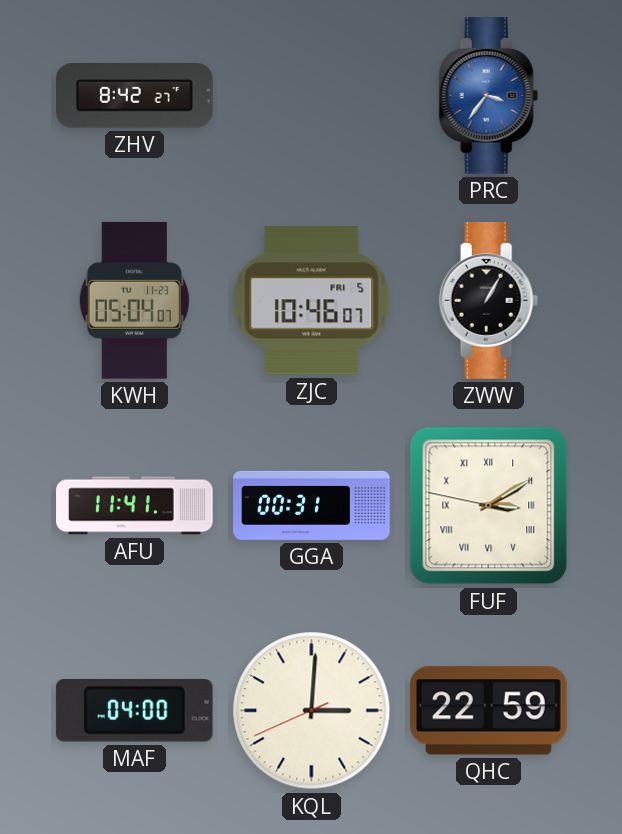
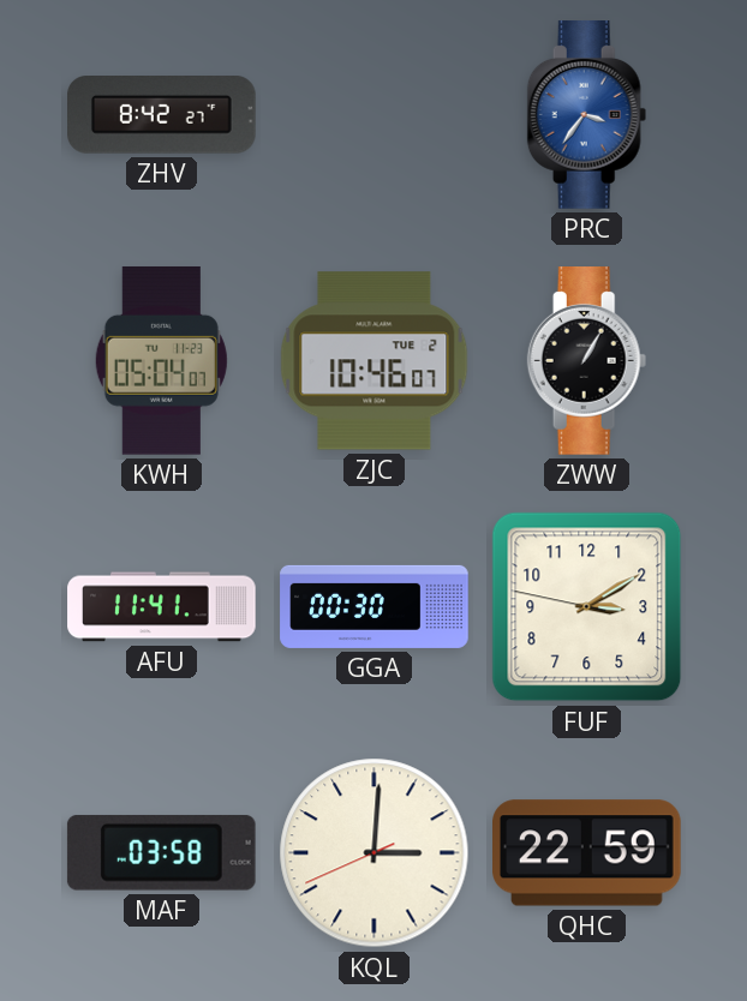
ZJC date: FRI 5 -> TUE 2
GGA: 00:31 -> 00:30
FUF numerals: Roman -> Arabic
MAF: 04:00 -> 03:58
